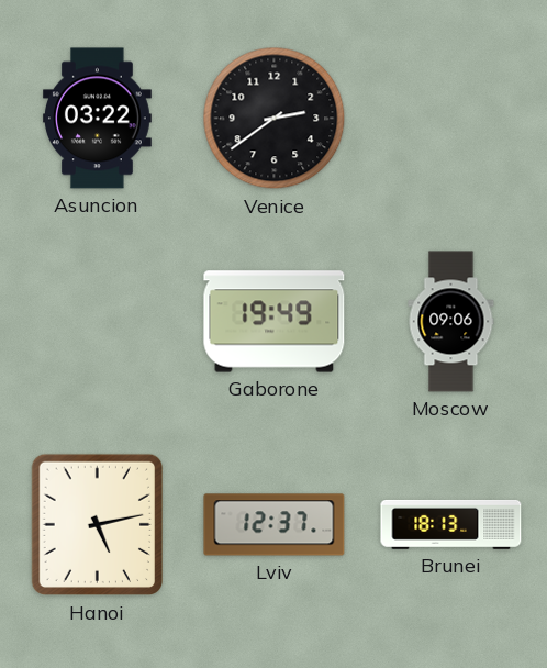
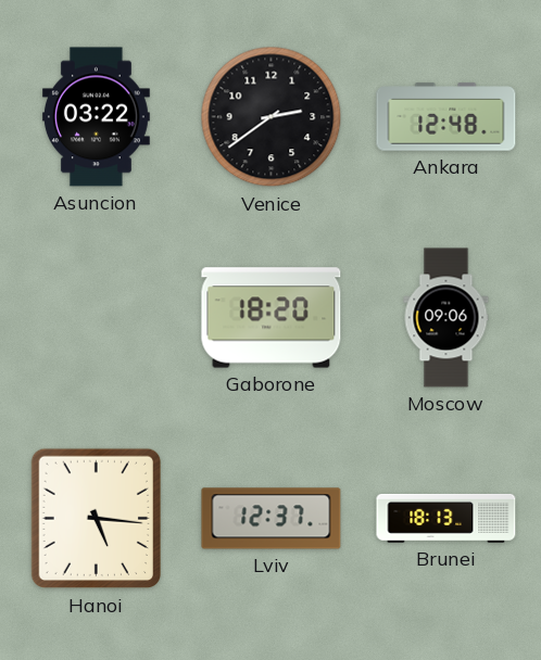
Ankara: none -> 12:48
Gaborone: 19:49 -> 18:20
Hanoi: 5:13 -> 5:16
